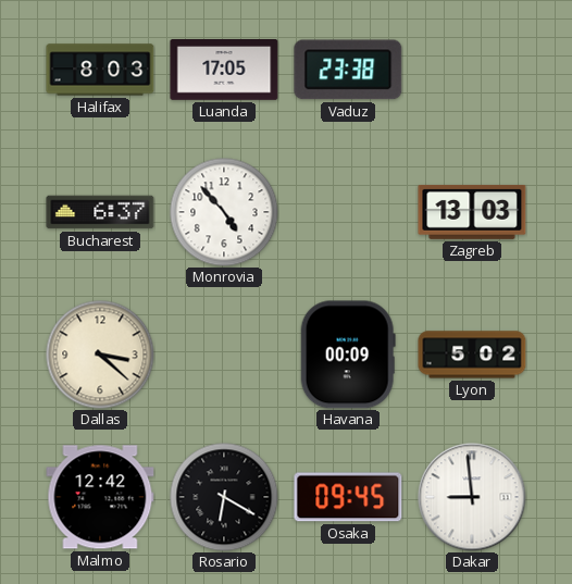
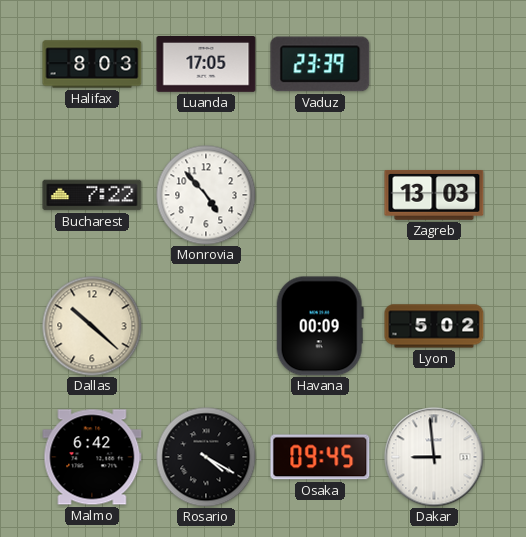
Vaduz: 23:38 -> 23:39
Bucharest: 6:37 -> 7:22
Dallas: 3:22 -> 10:22
Malmo: 12:42 -> 6:42
Rosario: 6:20 -> 4:20
